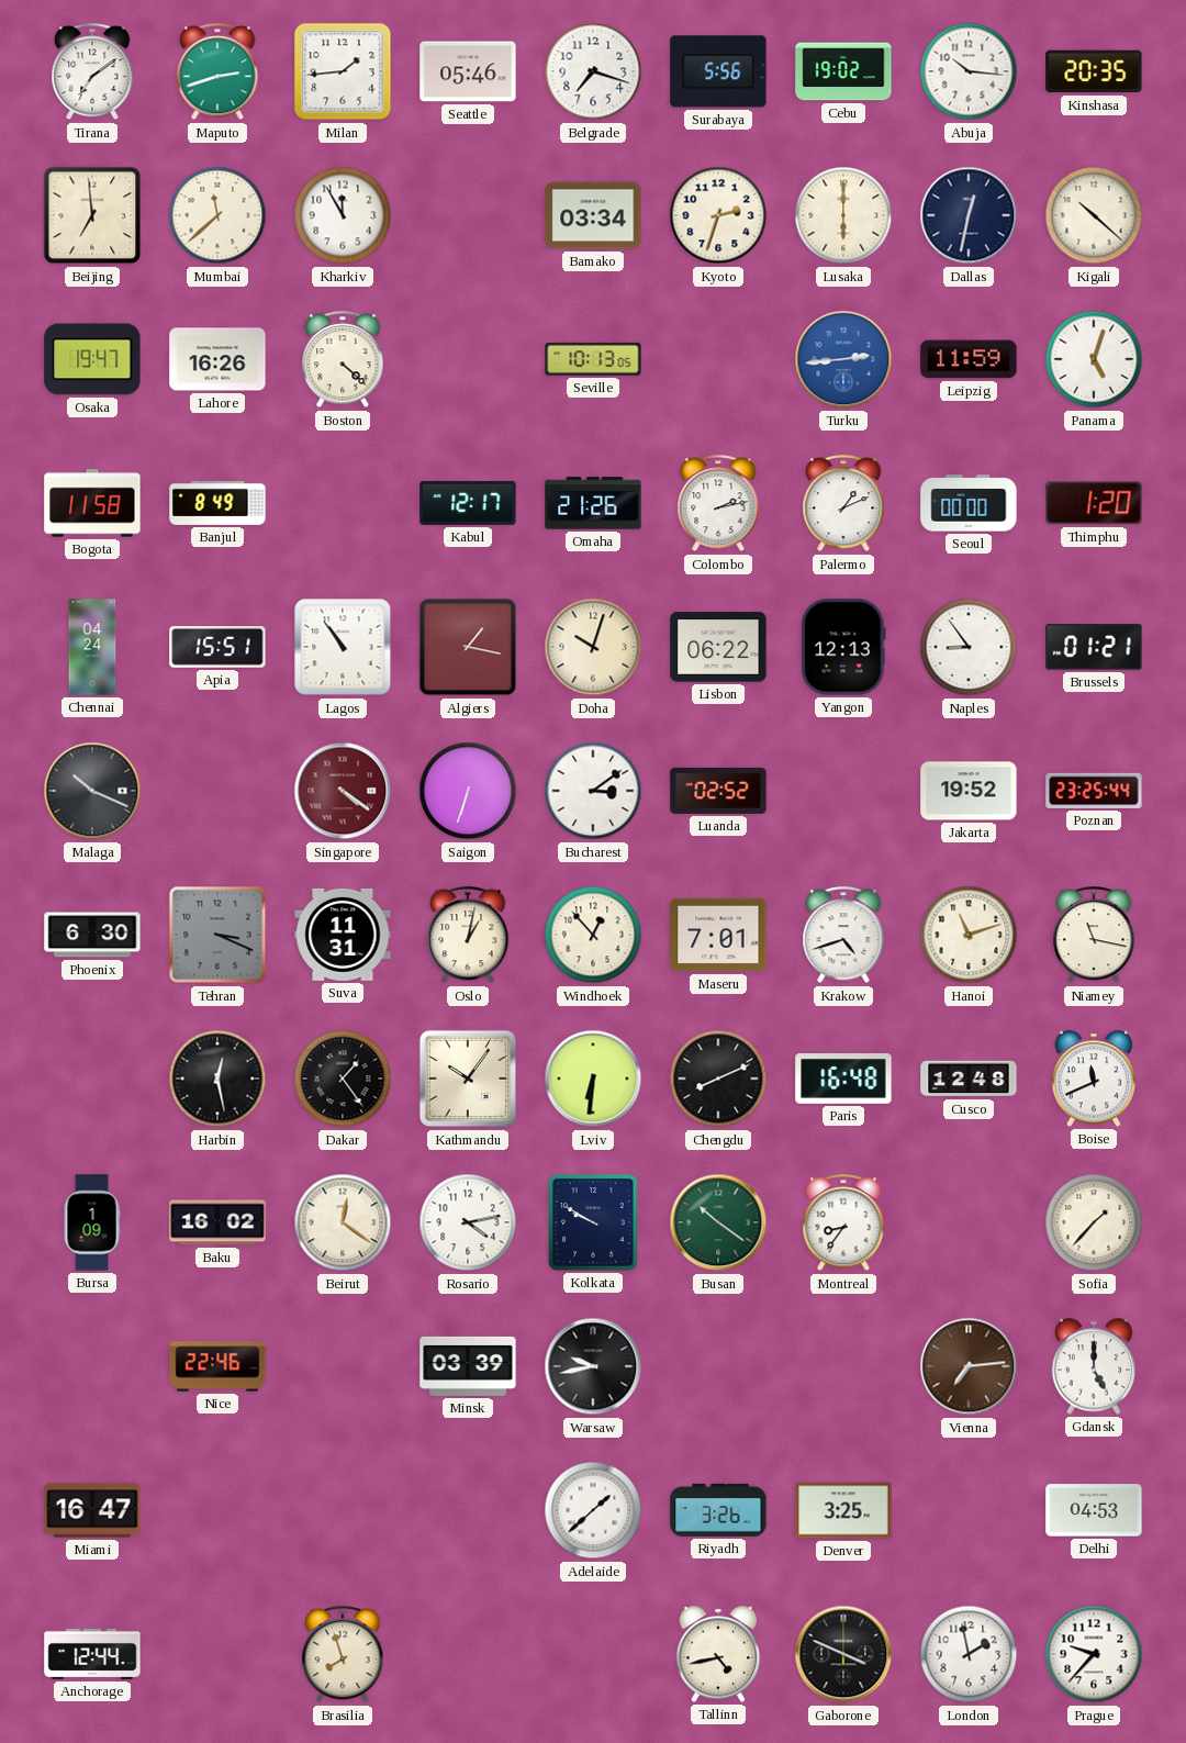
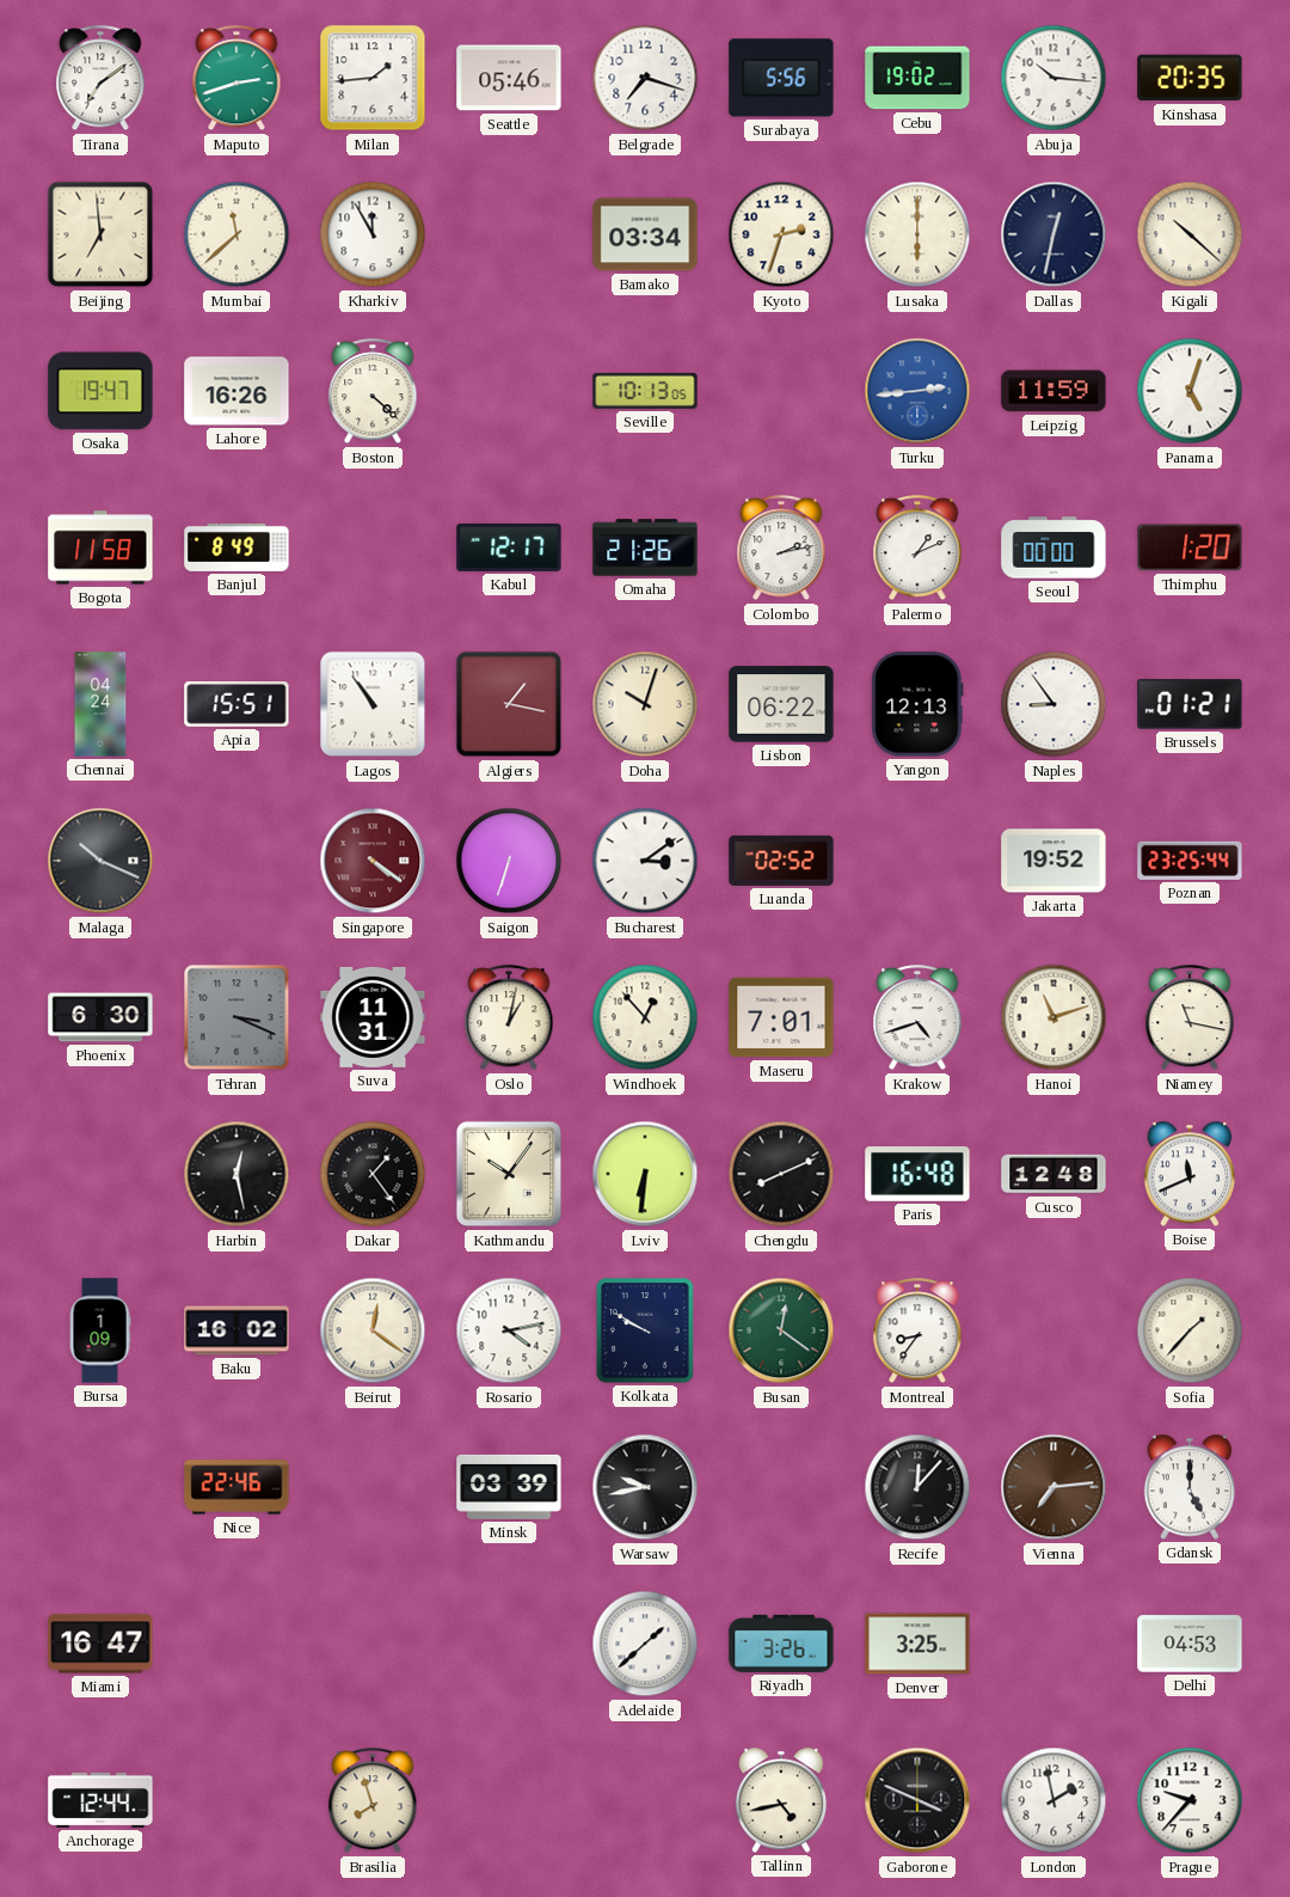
Busan: 10:21 -> 12:21
Recife: none -> 12:07
